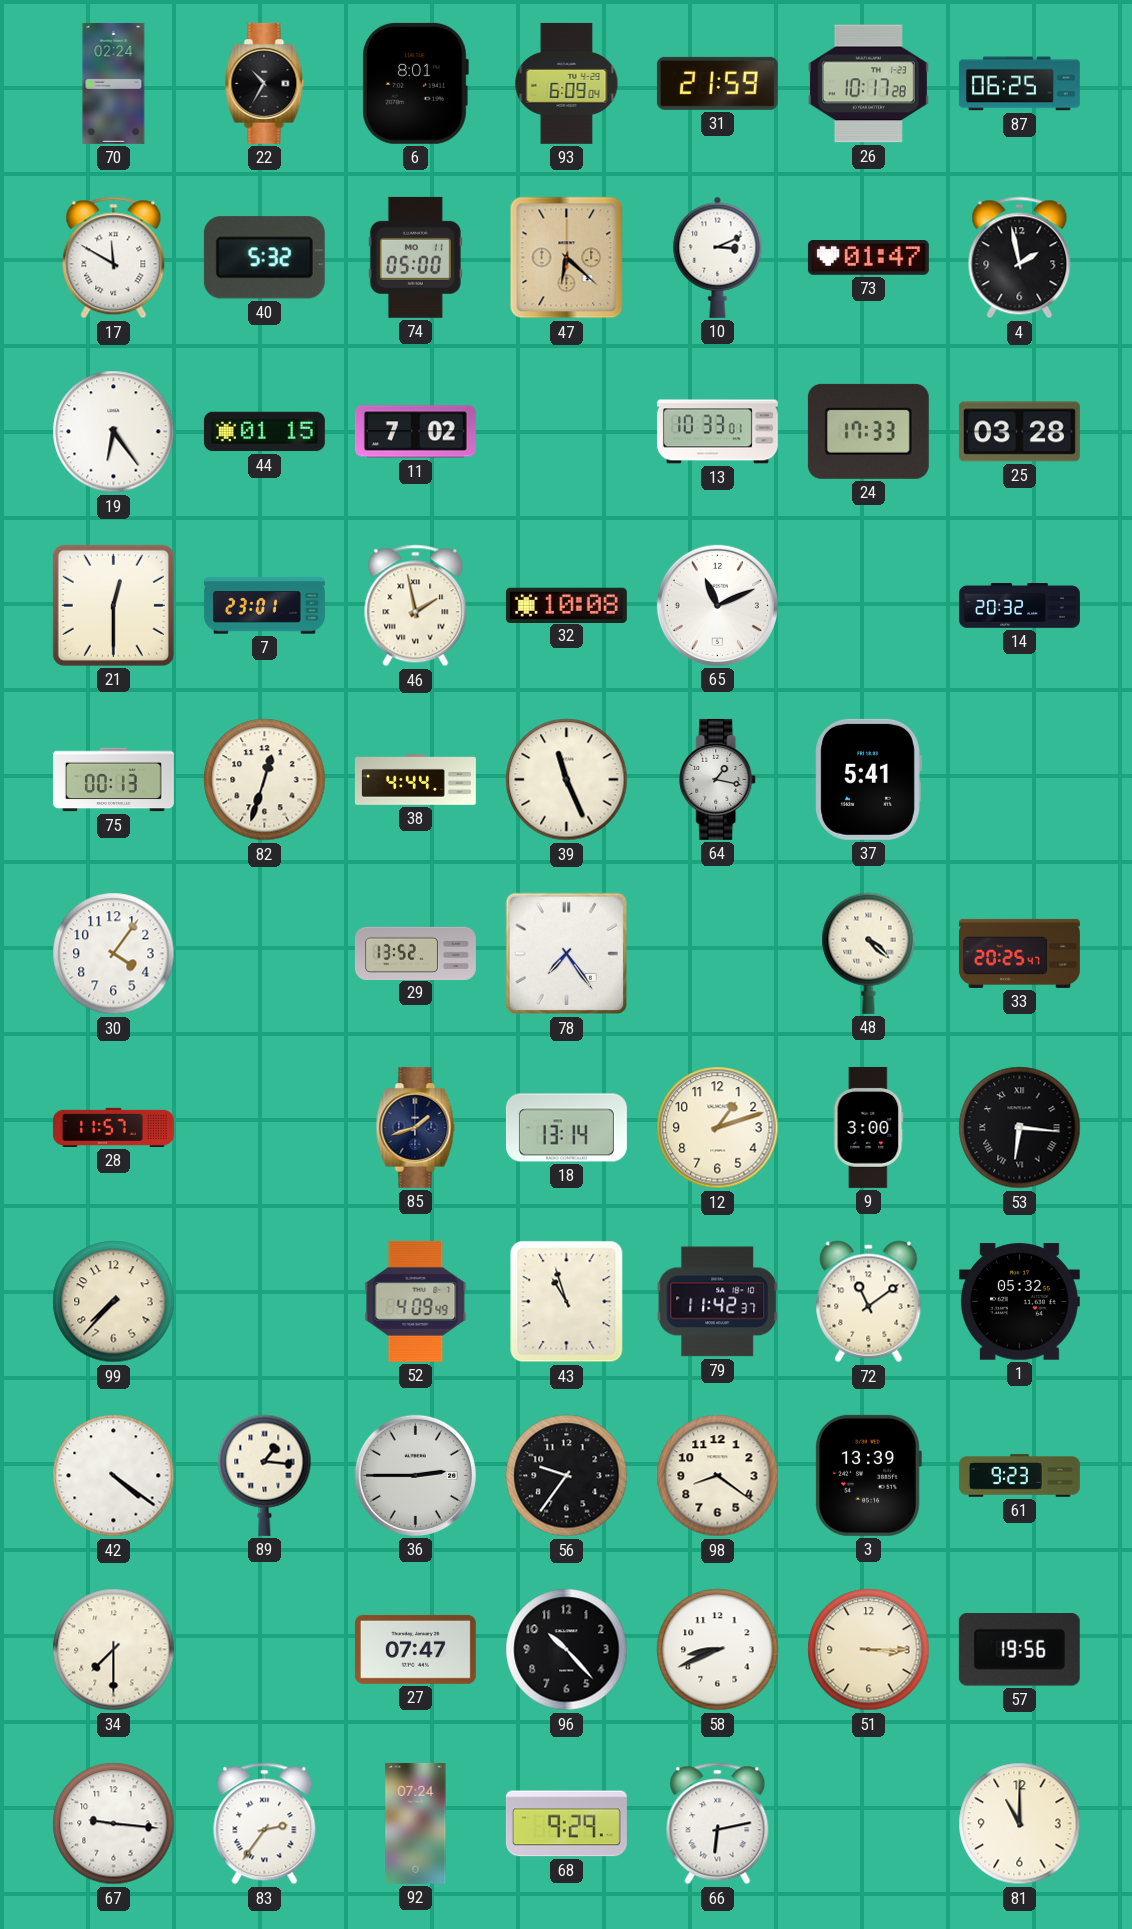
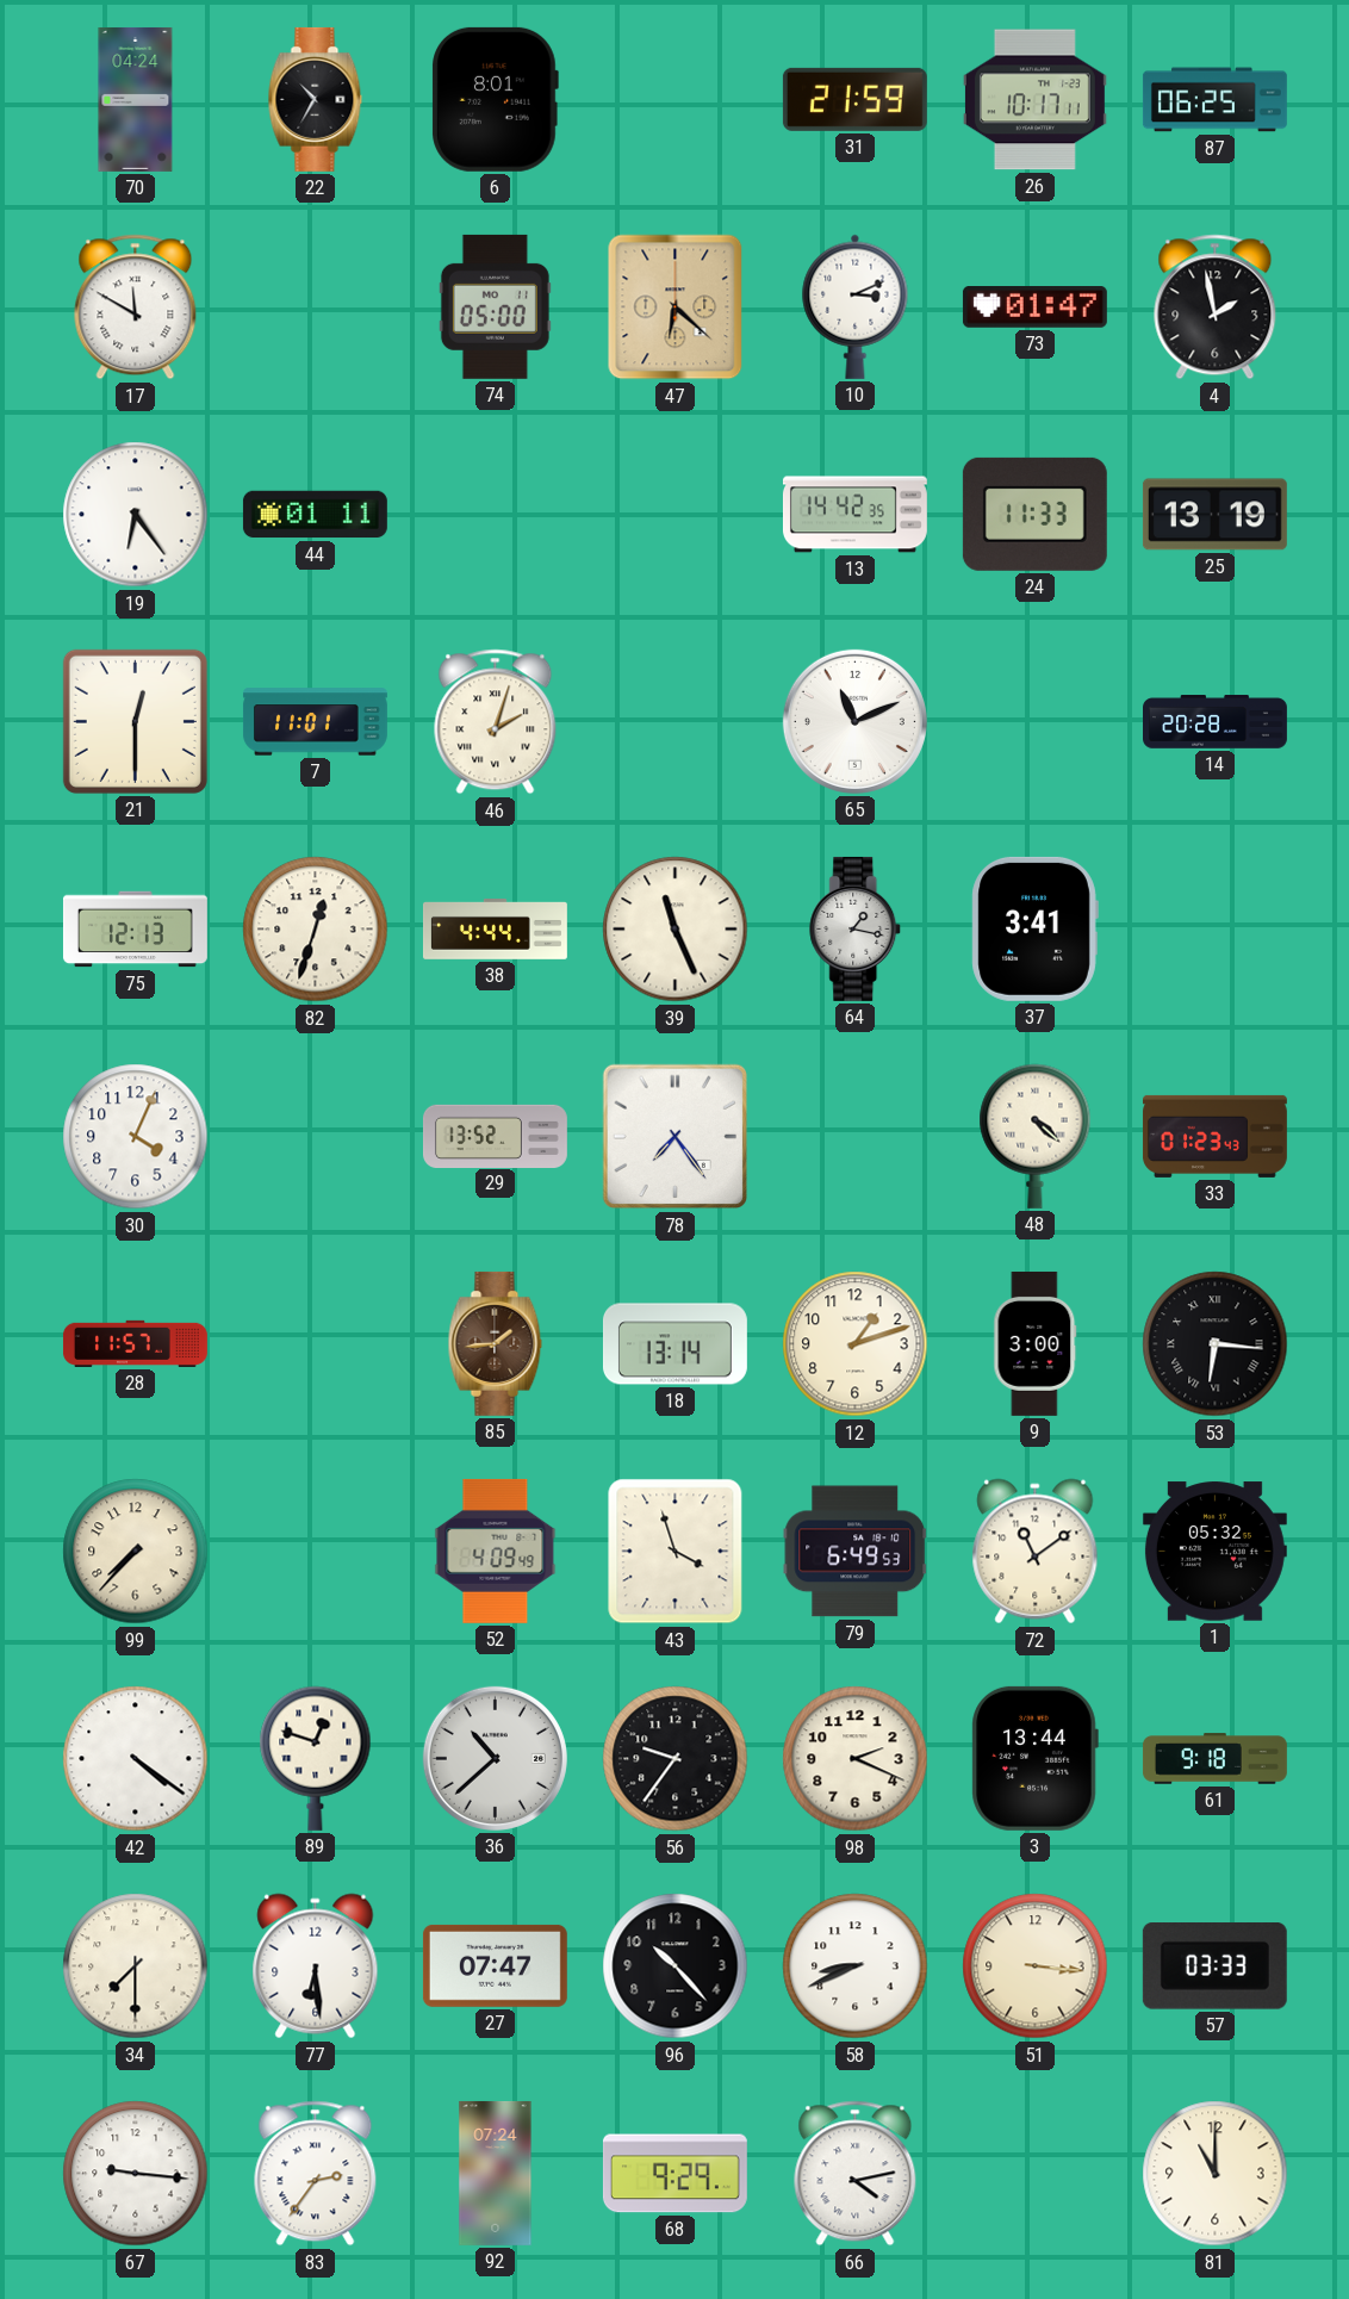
70: 02:24 -> 04:24
93: 6:09 -> none
26: 10:17:28 -> 10:17:11
40: 5:32 -> none
44: 01:15 -> 01:11
11: 7:02 -> none
13: 10:33 -> 14:42
24: 17:33 -> 11:33
25: 03:28 -> 13:19
7: 23:01 -> 11:01
46: 1:58 -> 2:03
32: 10:08 -> none
14: 20:32 -> 20:28
75: 00:13 -> 12:13
37: 5:41 -> 3:41
30: 4:06 -> 4:04
33: 20:25 -> 01:23
85: 1:42 -> 1:44
85 dial: navy -> brown
43: 10:57 -> 3:57
79: 11:42 -> 6:49
89: 1:16 -> 12:48
36: 2:45 -> 10:38
98: 8:21 -> 2:19
3: 13:39 -> 13:44
61: 9:23 -> 9:18
77: none -> 6:29
51: 3:15 -> 3:16
57: 19:56 -> 03:33
66: 6:13 -> 4:13
